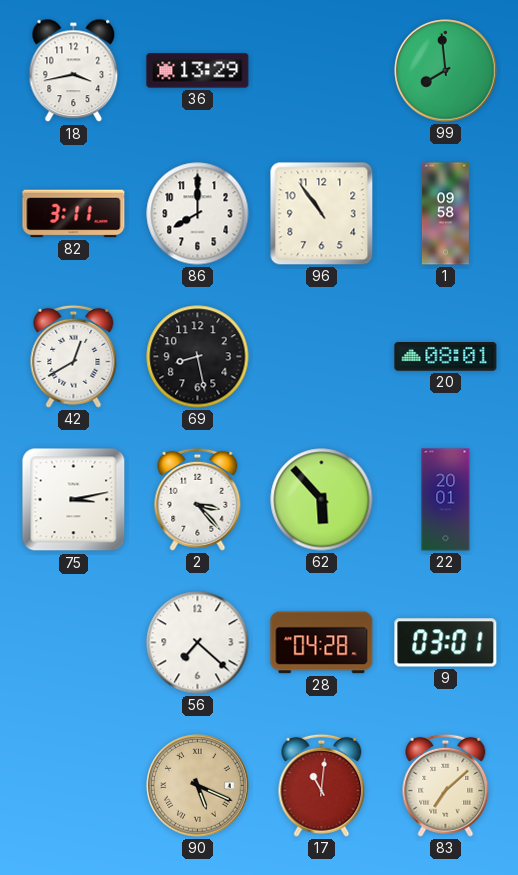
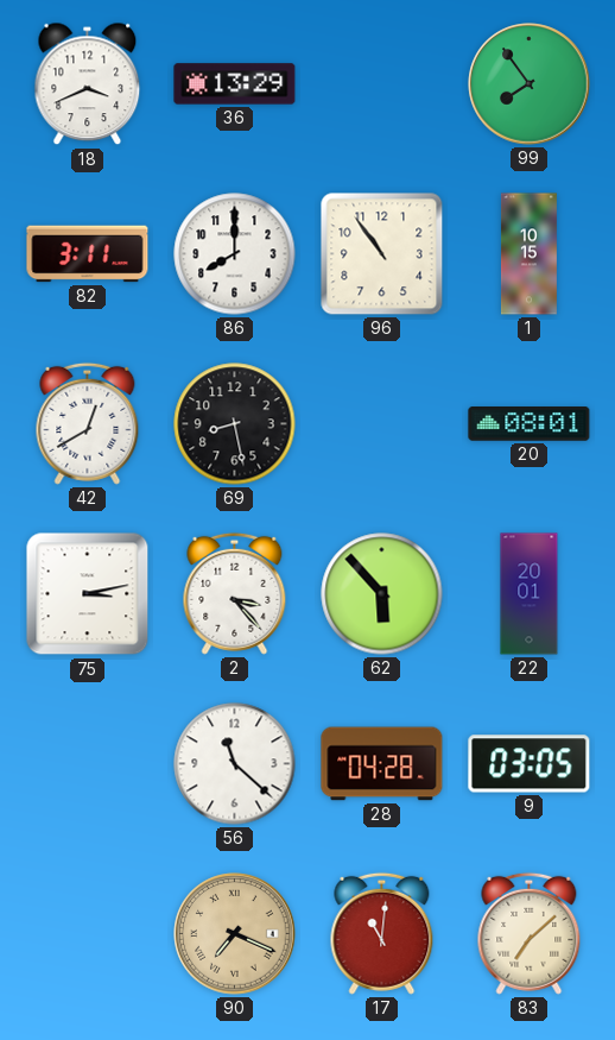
18: 3:43 -> 3:41
99: 7:59 -> 7:54
1: 09:58 -> 10:15
56: 7:22 -> 11:22
9: 03:01 -> 03:05
90: 5:19 -> 7:19
